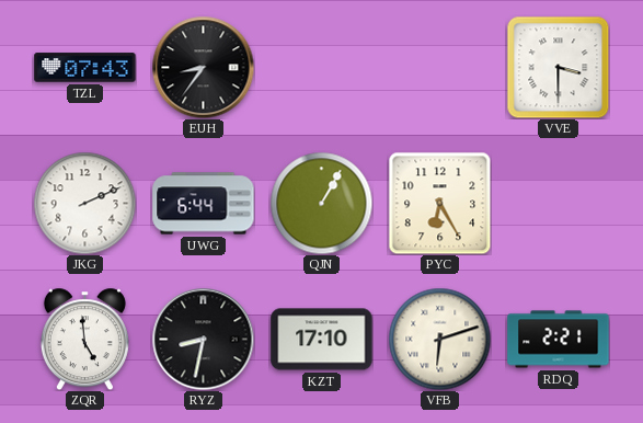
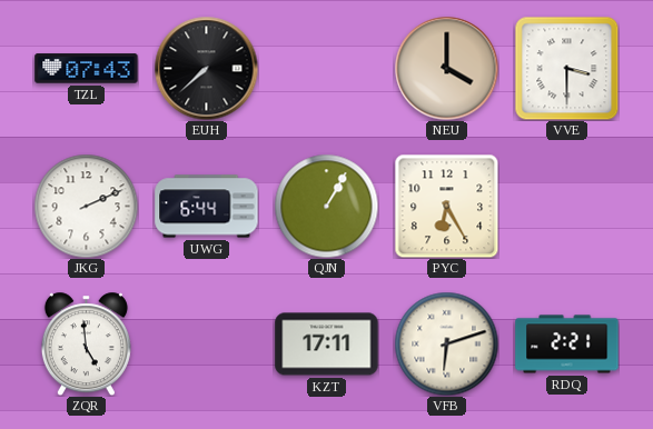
EUH: 8:36 -> 7:38
NEU: none -> 4:00
RYZ: 8:32 -> none
KZT: 17:10 -> 17:11
